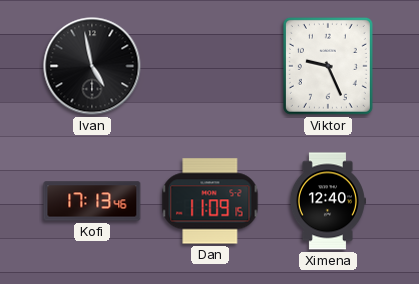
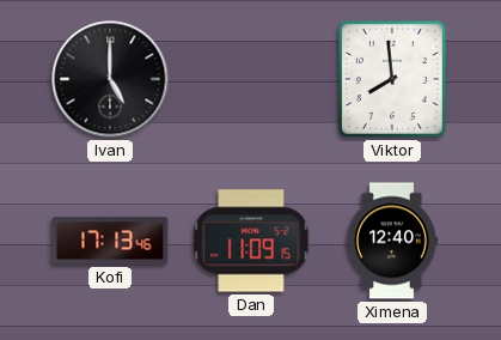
Ivan: 4:58 -> 5:00
Viktor: 9:26 -> 7:59
